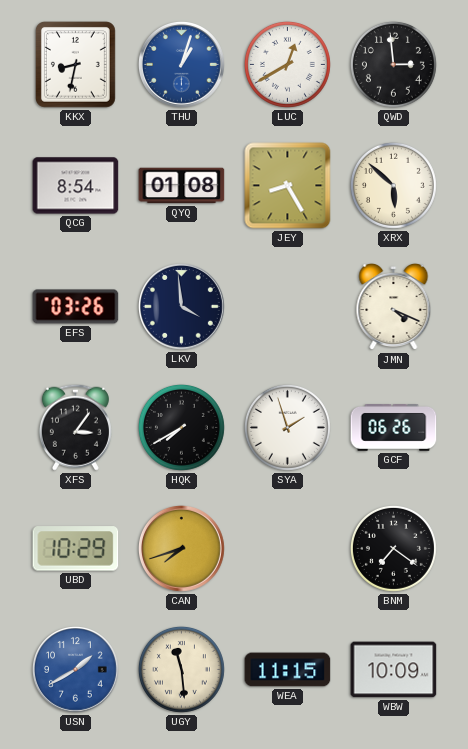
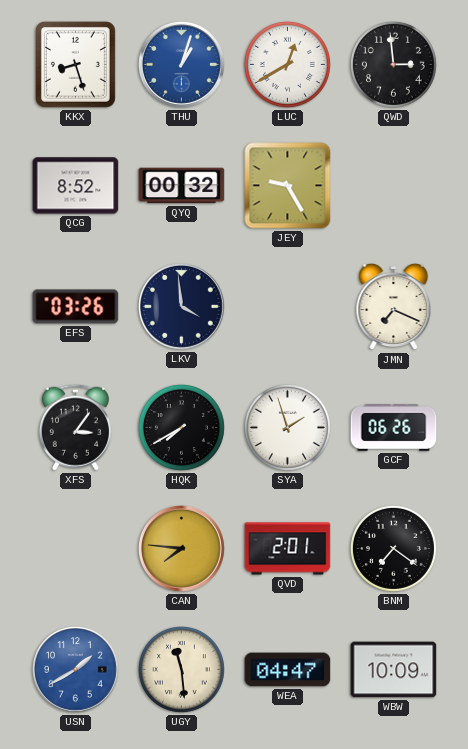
KKX: 8:32 -> 8:27
QCG: 8:54 -> 8:52
QYQ: 01:08 -> 00:32
JEY: 8:25 -> 9:25
XRX: 5:52 -> none
JMN: 4:19 -> 7:19
UBD: 10:29 -> none
CAN: 7:42 -> 7:46
QVD: none -> 2:01
WEA: 11:15 -> 04:47
